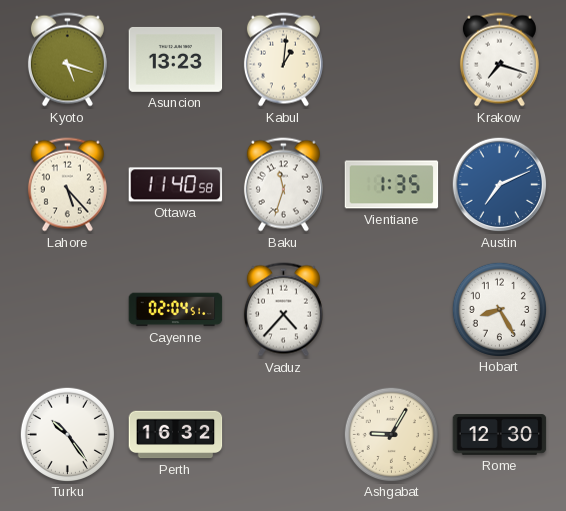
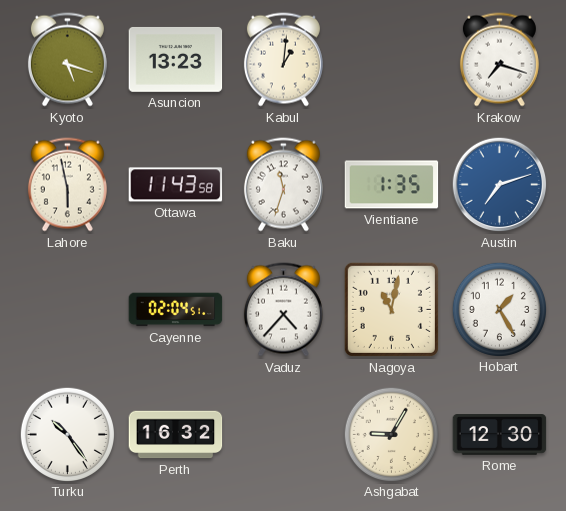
Lahore: 5:23 -> 5:58
Ottawa: 11:40 -> 11:43
Austin: 7:11 -> 7:12
Nagoya: none -> 11:02
Hobart: 8:25 -> 1:25
